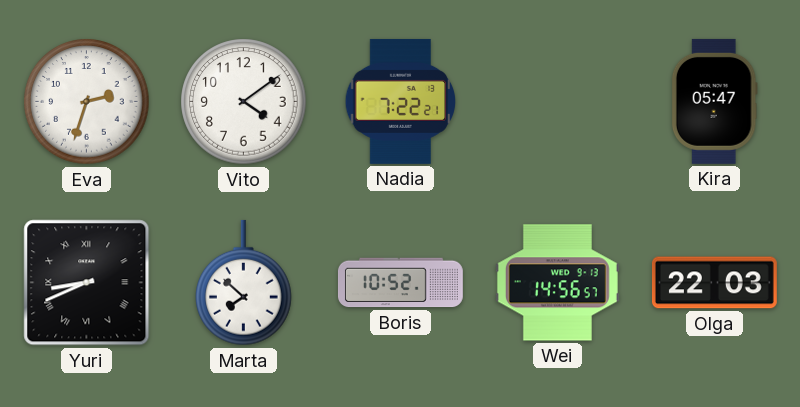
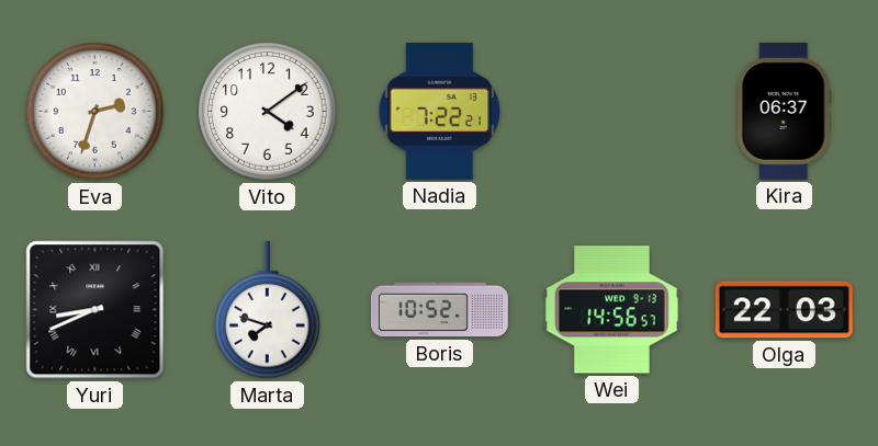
Kira: 05:47 -> 06:37
Marta: 7:52 -> 7:48
